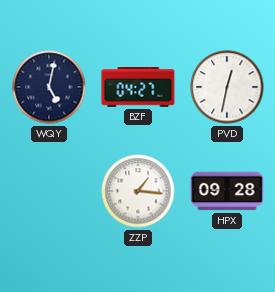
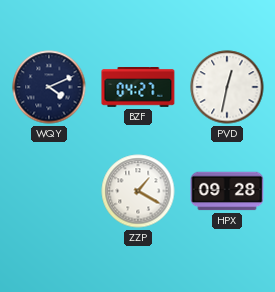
WQY: 5:02 -> 4:11
ZZP: 1:16 -> 1:20
